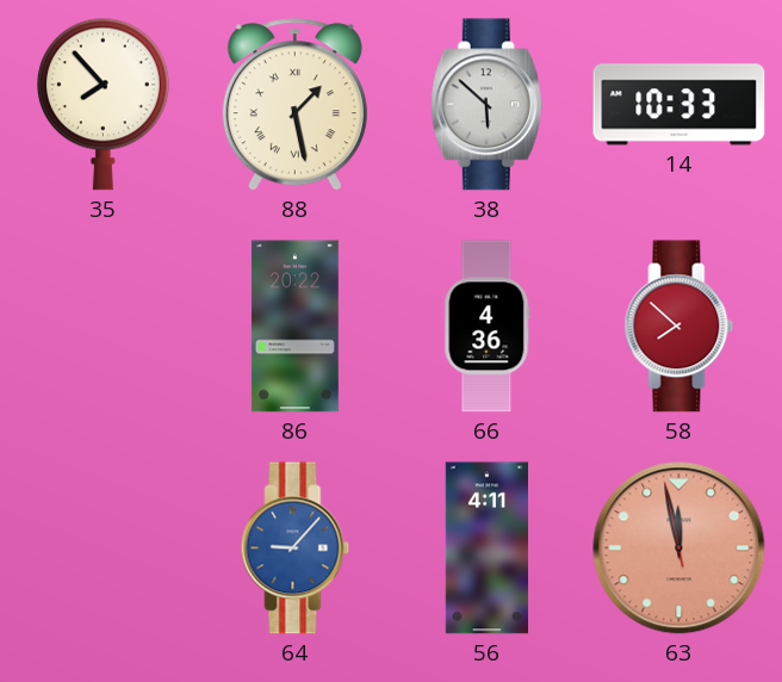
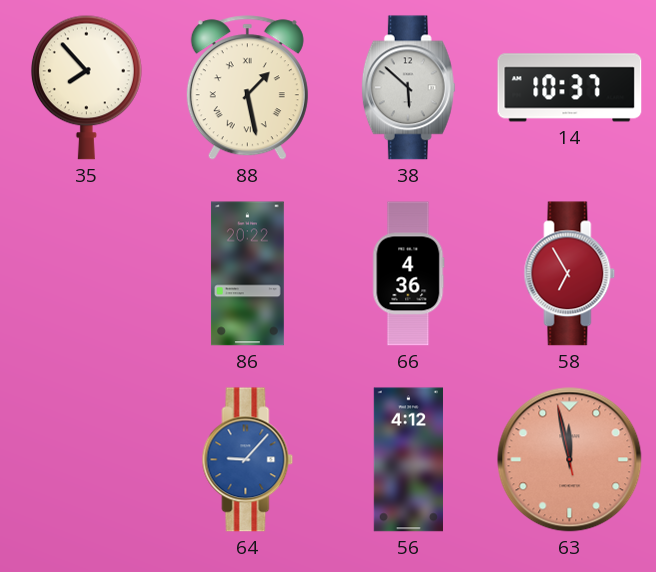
14: 10:33 -> 10:37
58: 7:52 -> 6:55
56: 4:11 -> 4:12
